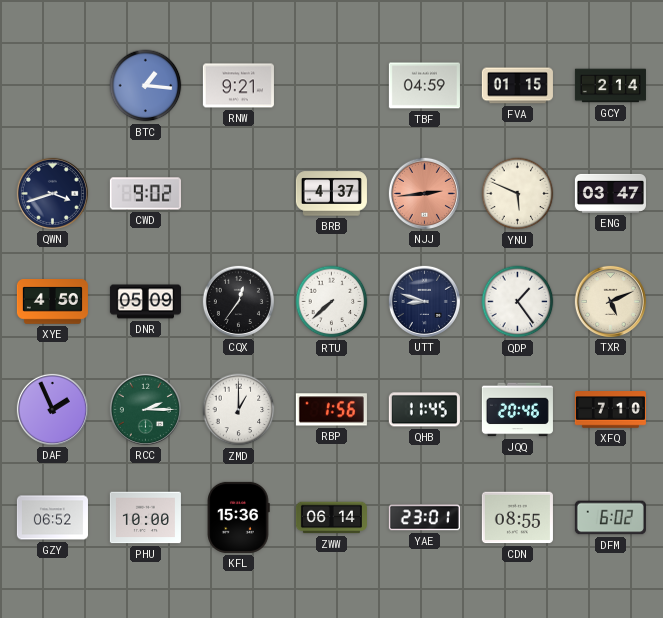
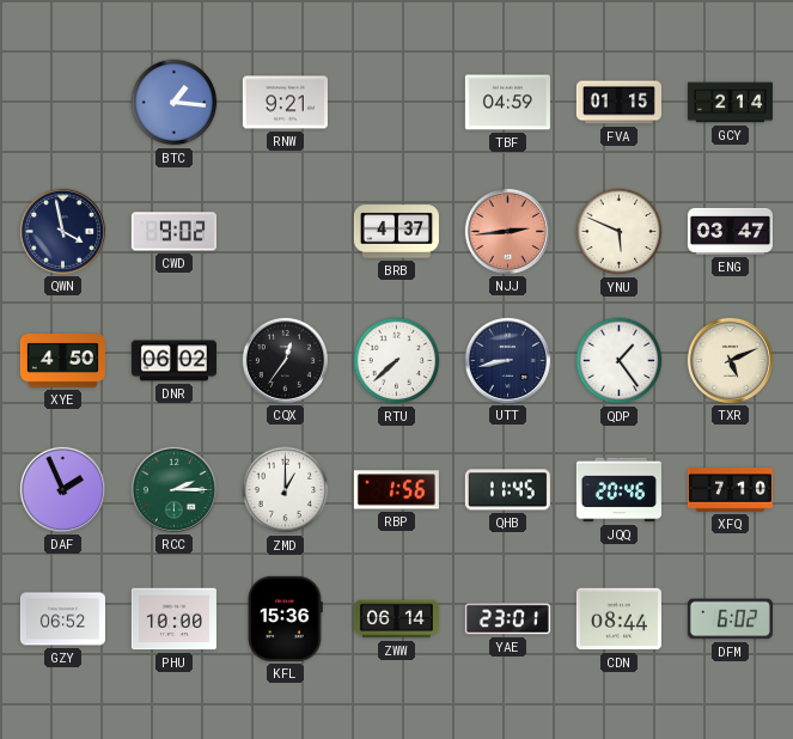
QWN: 3:42 -> 3:58
DNR: 05:09 -> 06:02
UTT: 8:48 -> 8:43
CDN: 08:55 -> 08:44
